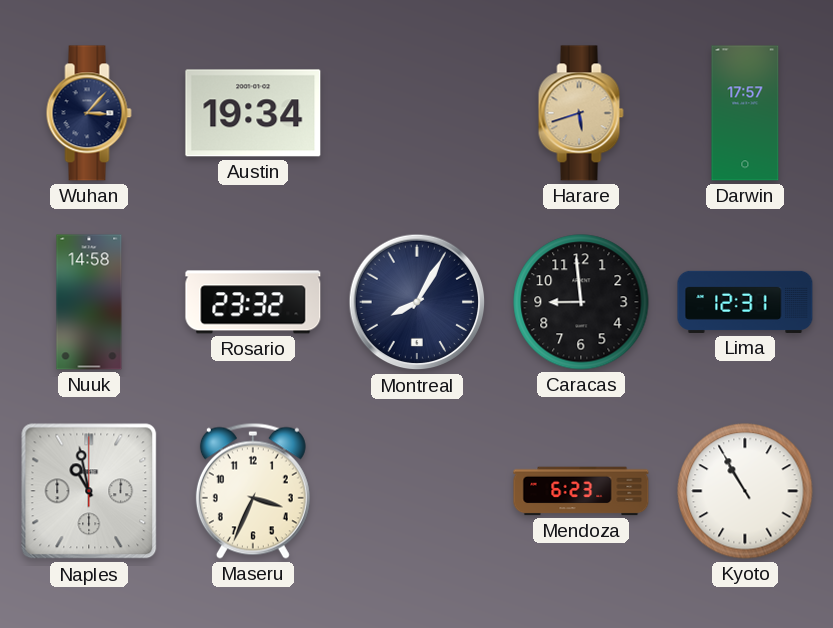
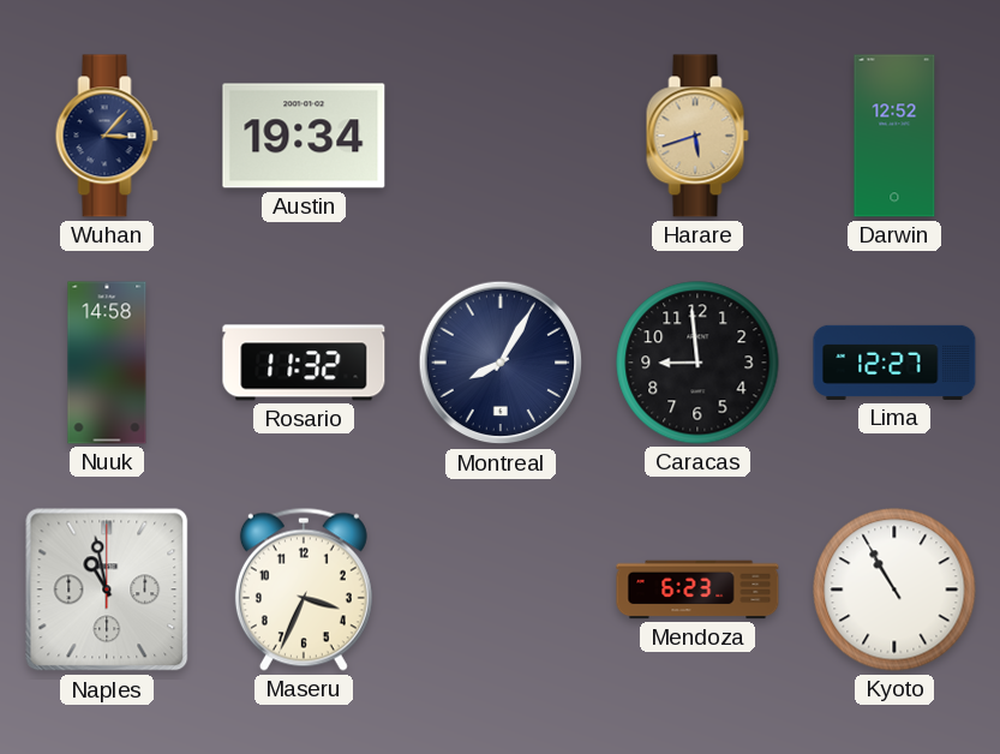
Darwin: 17:57 -> 12:52
Rosario: 23:32 -> 11:32
Lima: 12:31 -> 12:27
